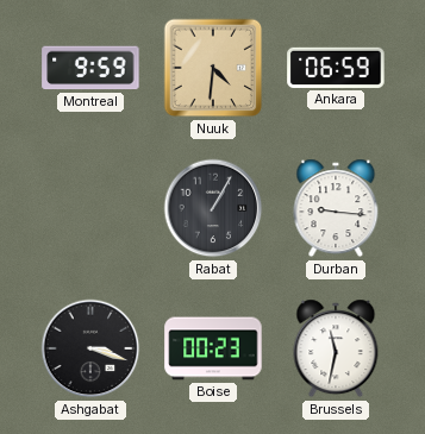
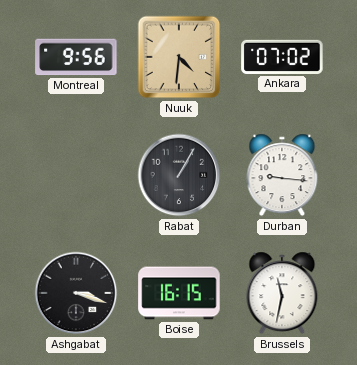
Montreal: 9:59 -> 9:56
Ankara: 06:59 -> 07:02
Boise: 00:23 -> 16:15
